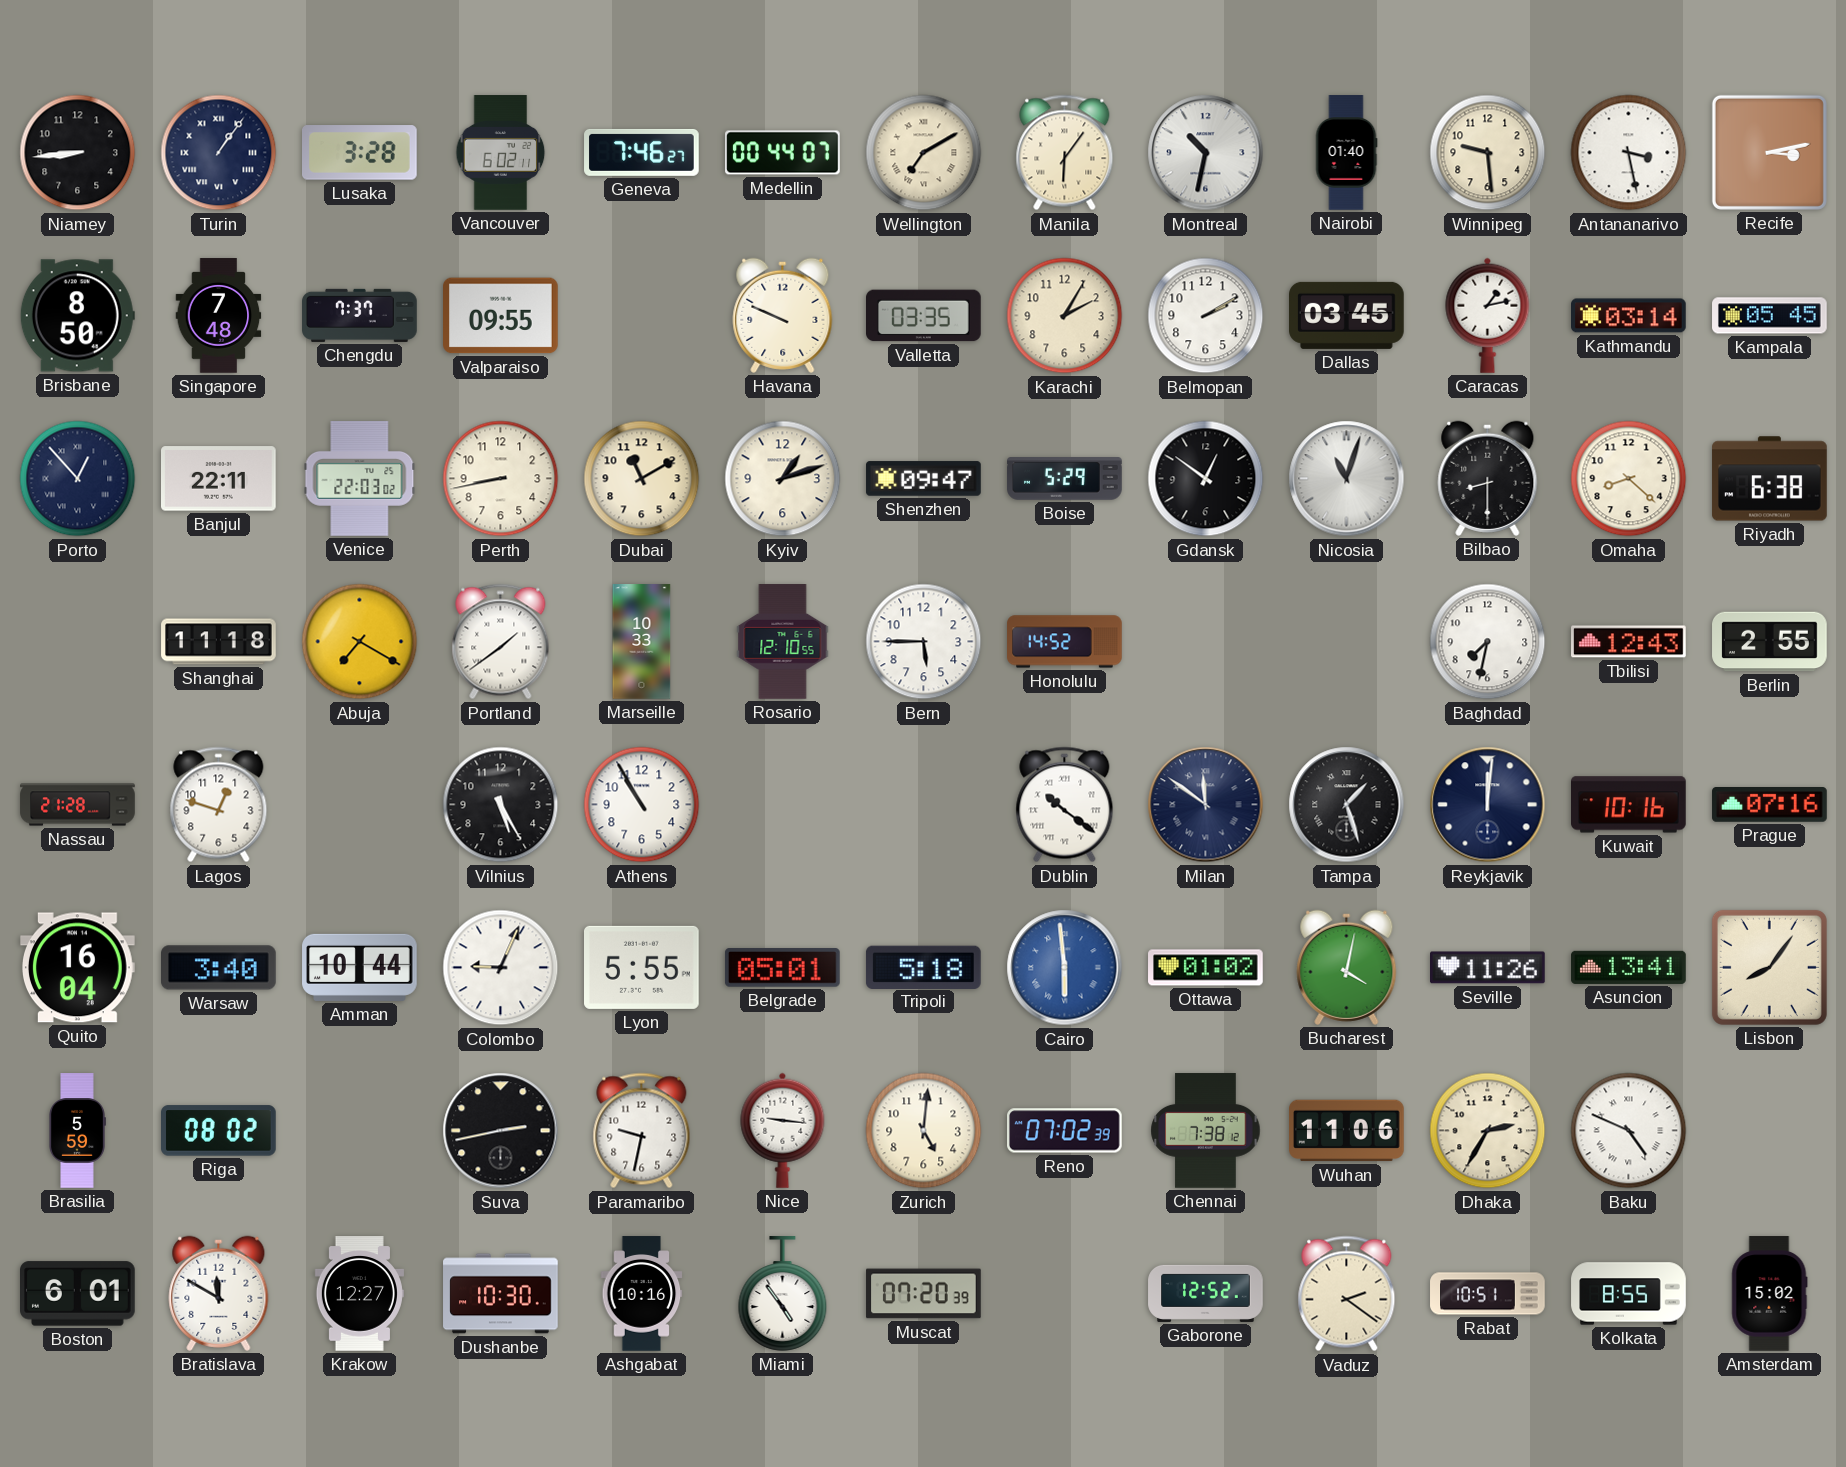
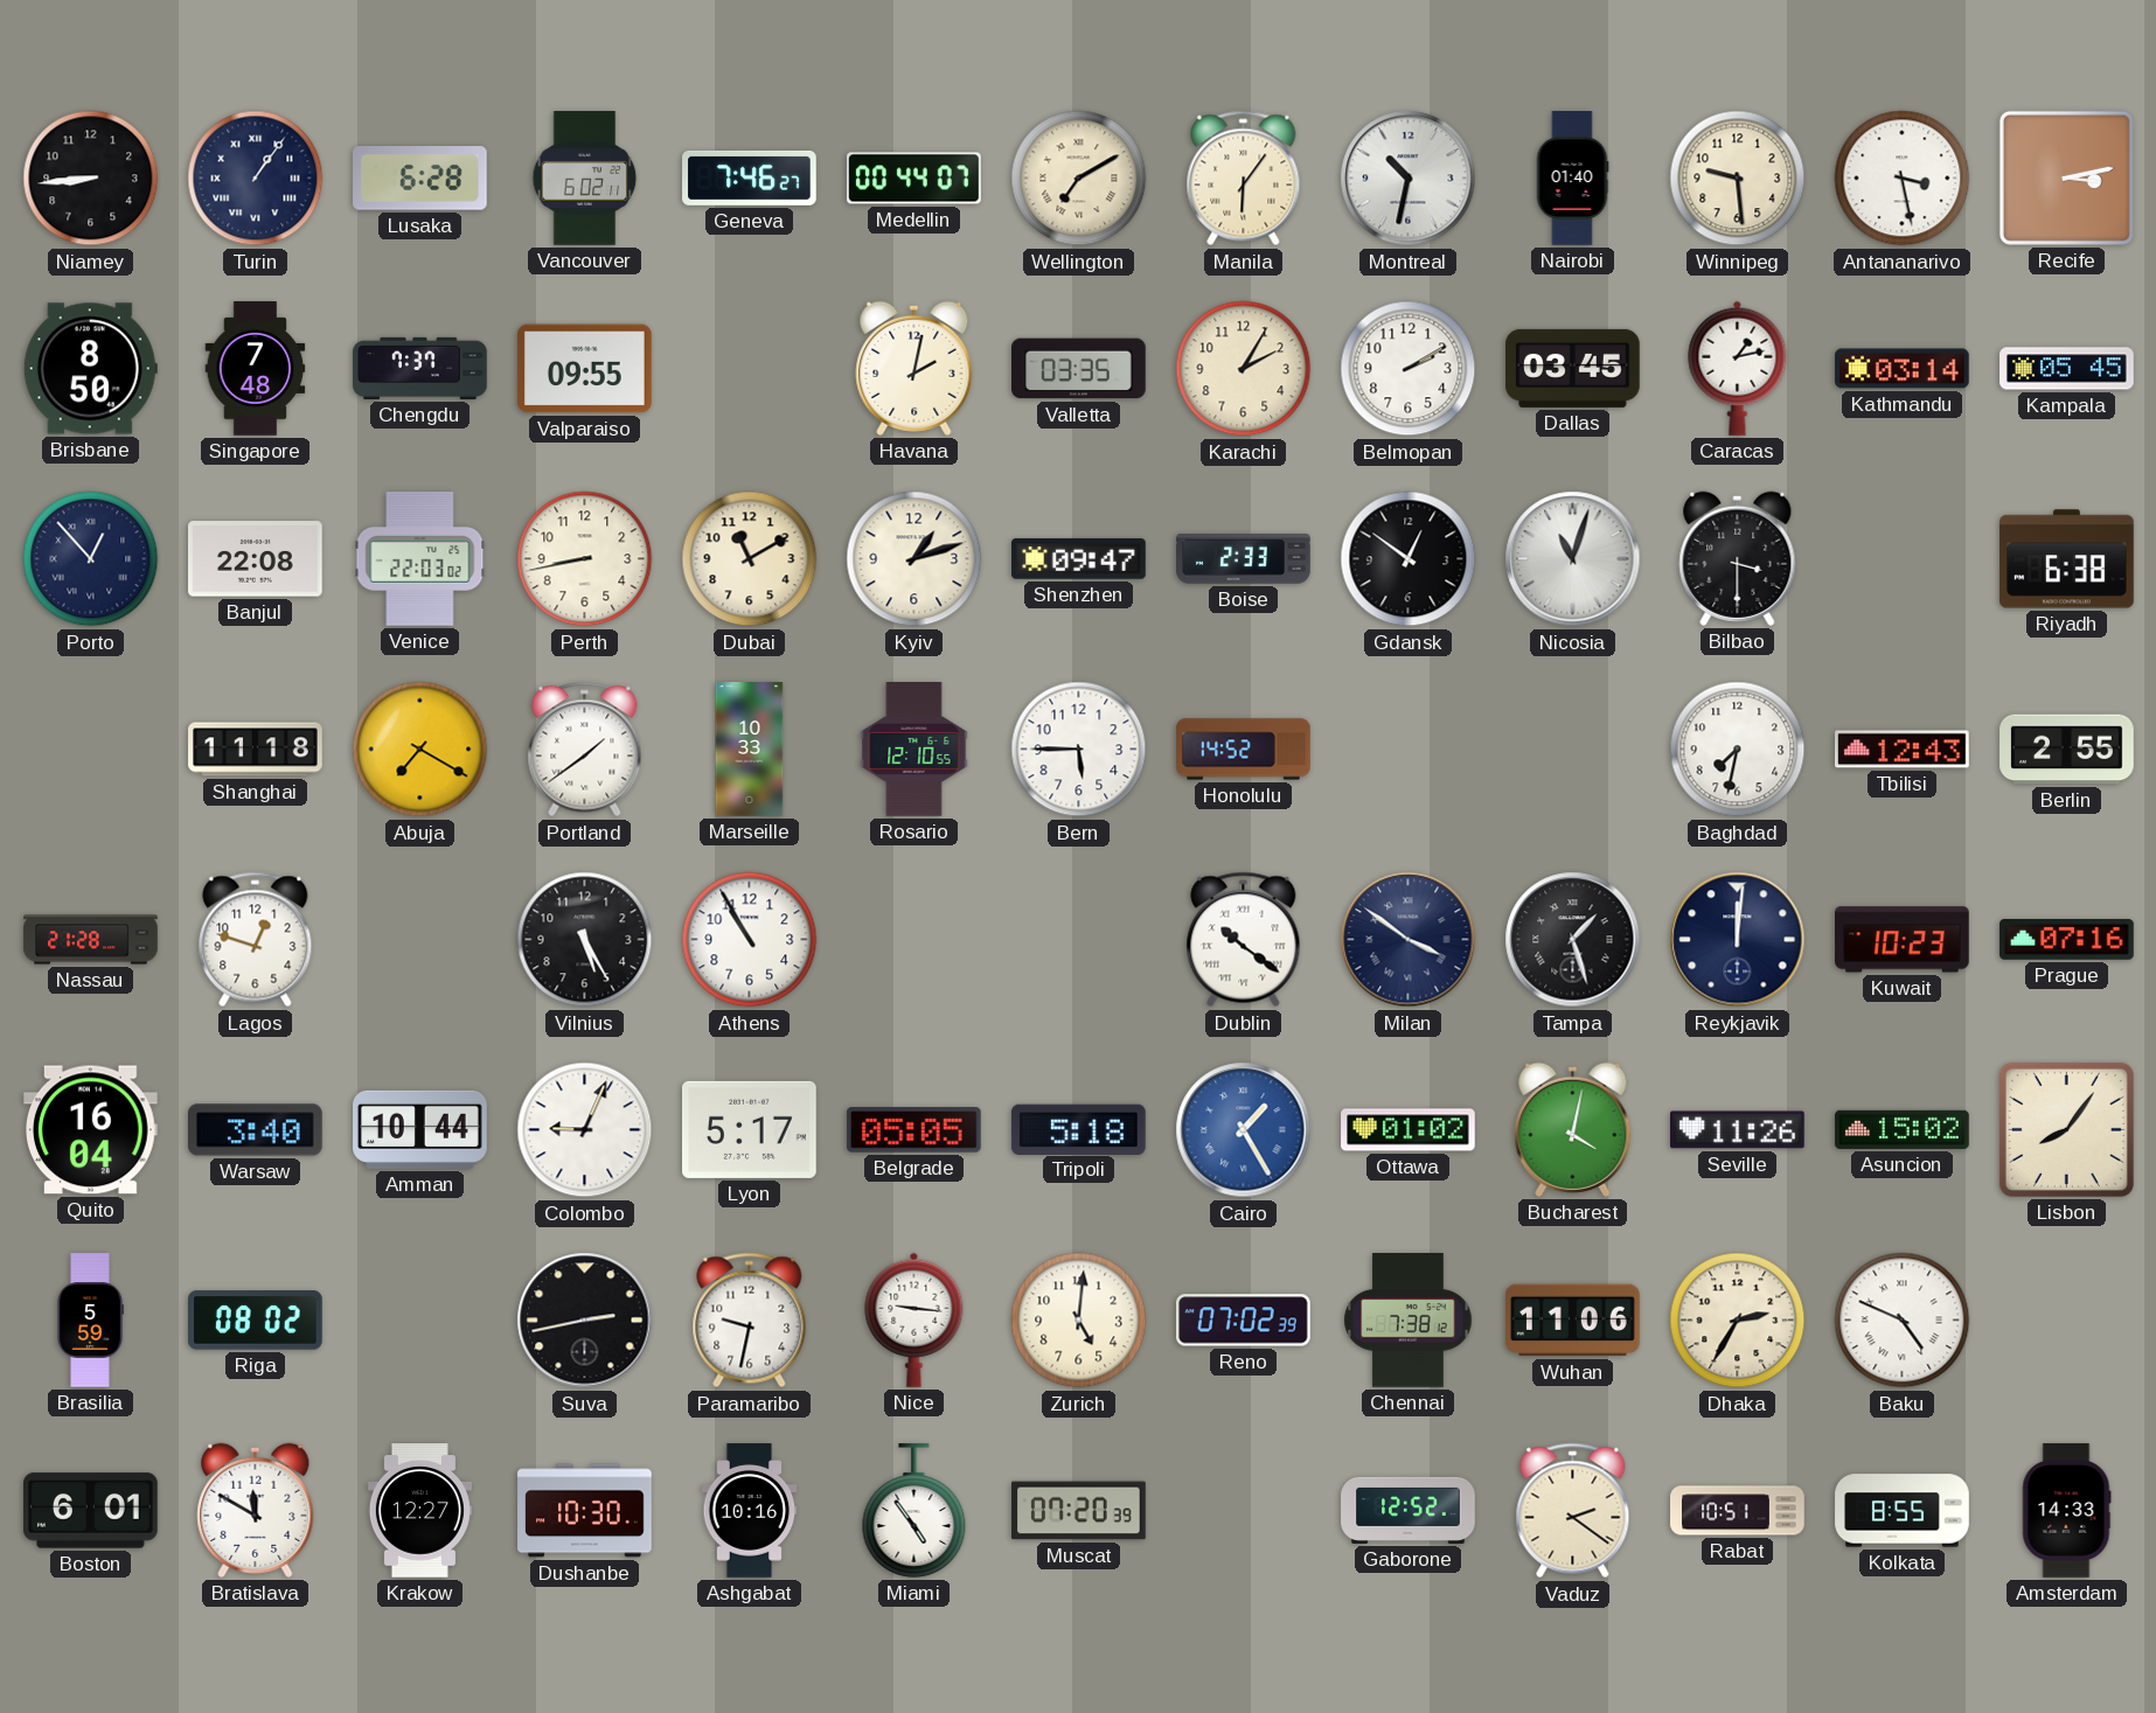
Lusaka: 3:28 -> 6:28
Havana: 9:49 -> 2:02
Banjul: 22:11 -> 22:08
Boise: 5:29 -> 2:33
Bilbao: 8:30 -> 3:30
Omaha: 8:22 -> none
Milan: 11:51 -> 3:51
Kuwait: 10:16 -> 10:23
Lyon: 5:55 -> 5:17
Belgrade: 05:01 -> 05:05
Cairo: 5:59 -> 1:25
Asuncion: 13:41 -> 15:02
Amsterdam: 15:02 -> 14:33
